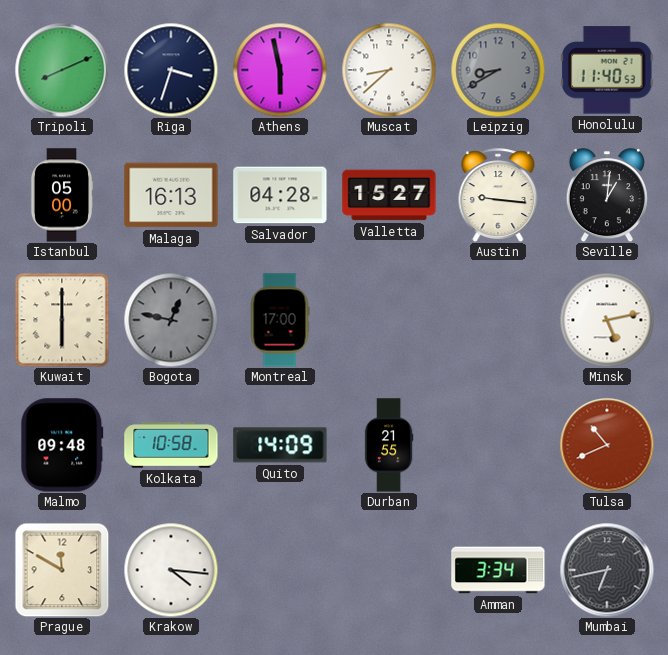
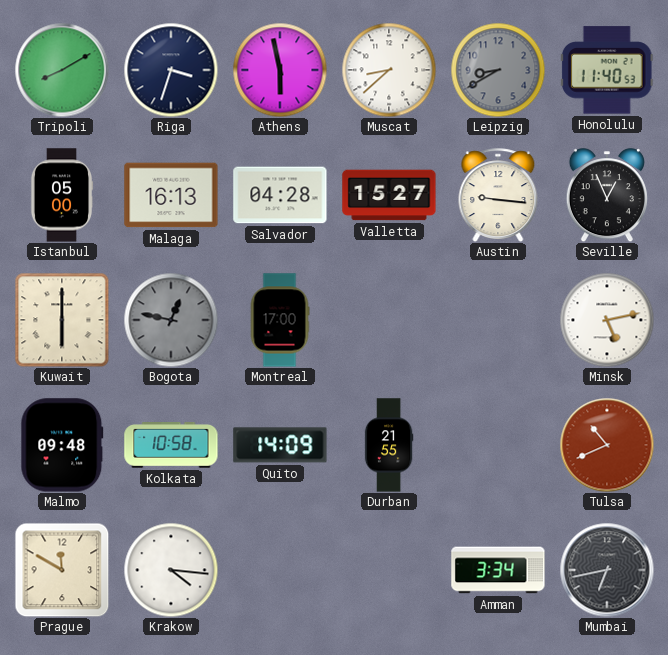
Tripoli: 8:11 -> 8:10
Seville: 1:01 -> 12:56
